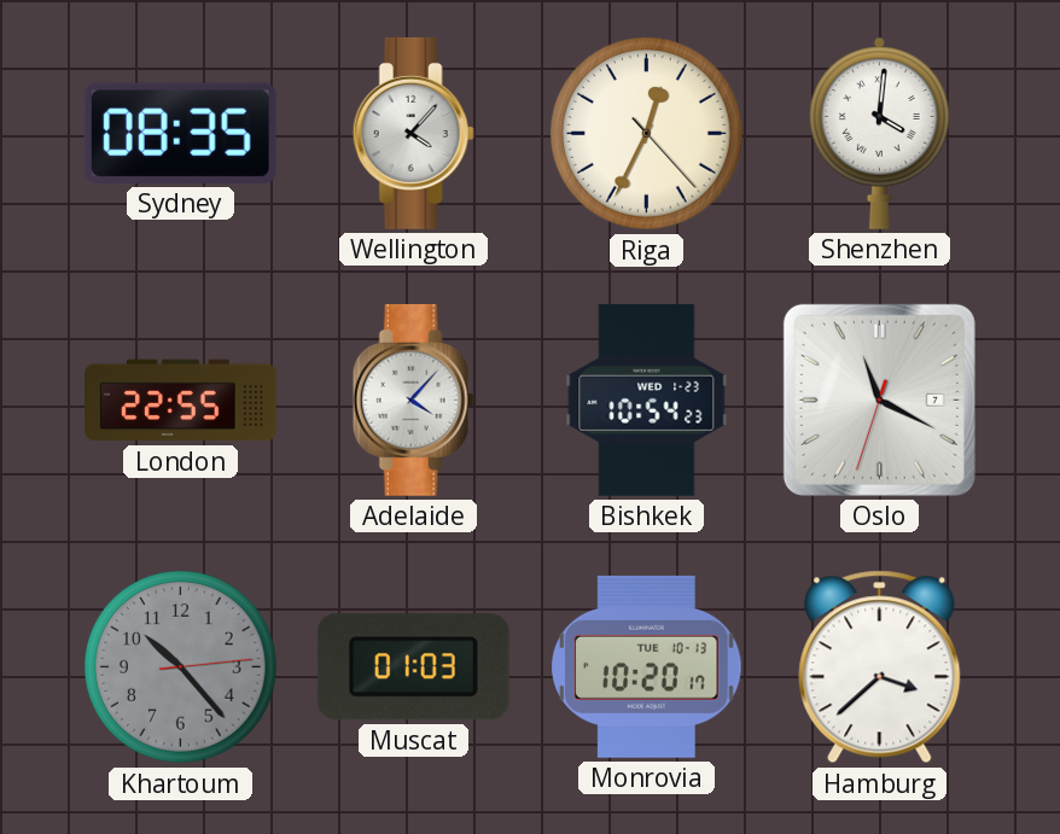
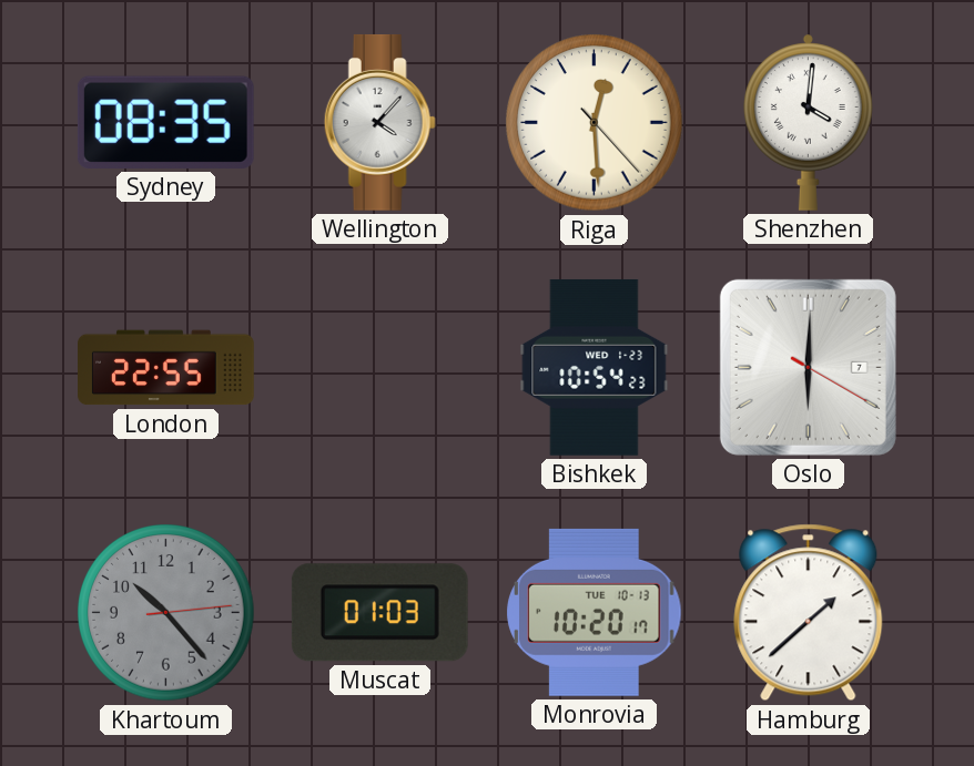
Riga: 12:34 -> 12:29
Adelaide: 4:07 -> none
Oslo: 11:19 -> 6:00
Hamburg: 3:38 -> 1:38
